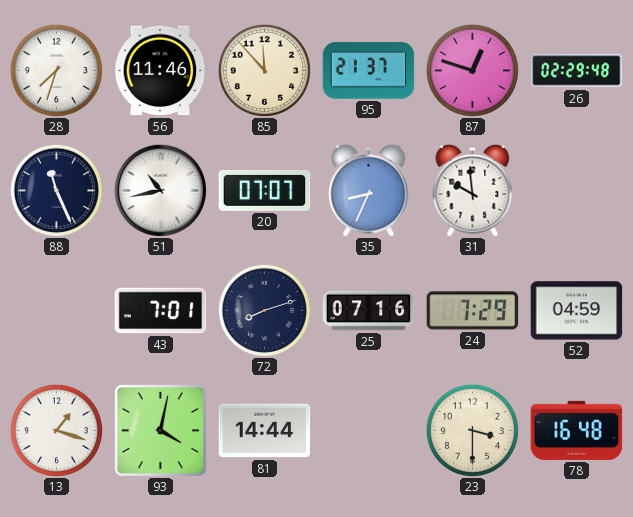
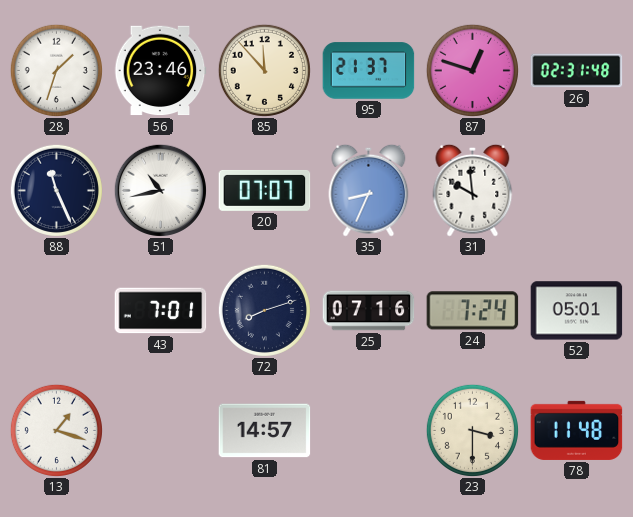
28: 7:33 -> 1:33
56: 11:46 -> 23:46
26: 02:29 -> 02:31
24: 7:29 -> 7:24
52: 04:59 -> 05:01
93: 4:02 -> none
81: 14:44 -> 14:57
78: 16:48 -> 11:48
